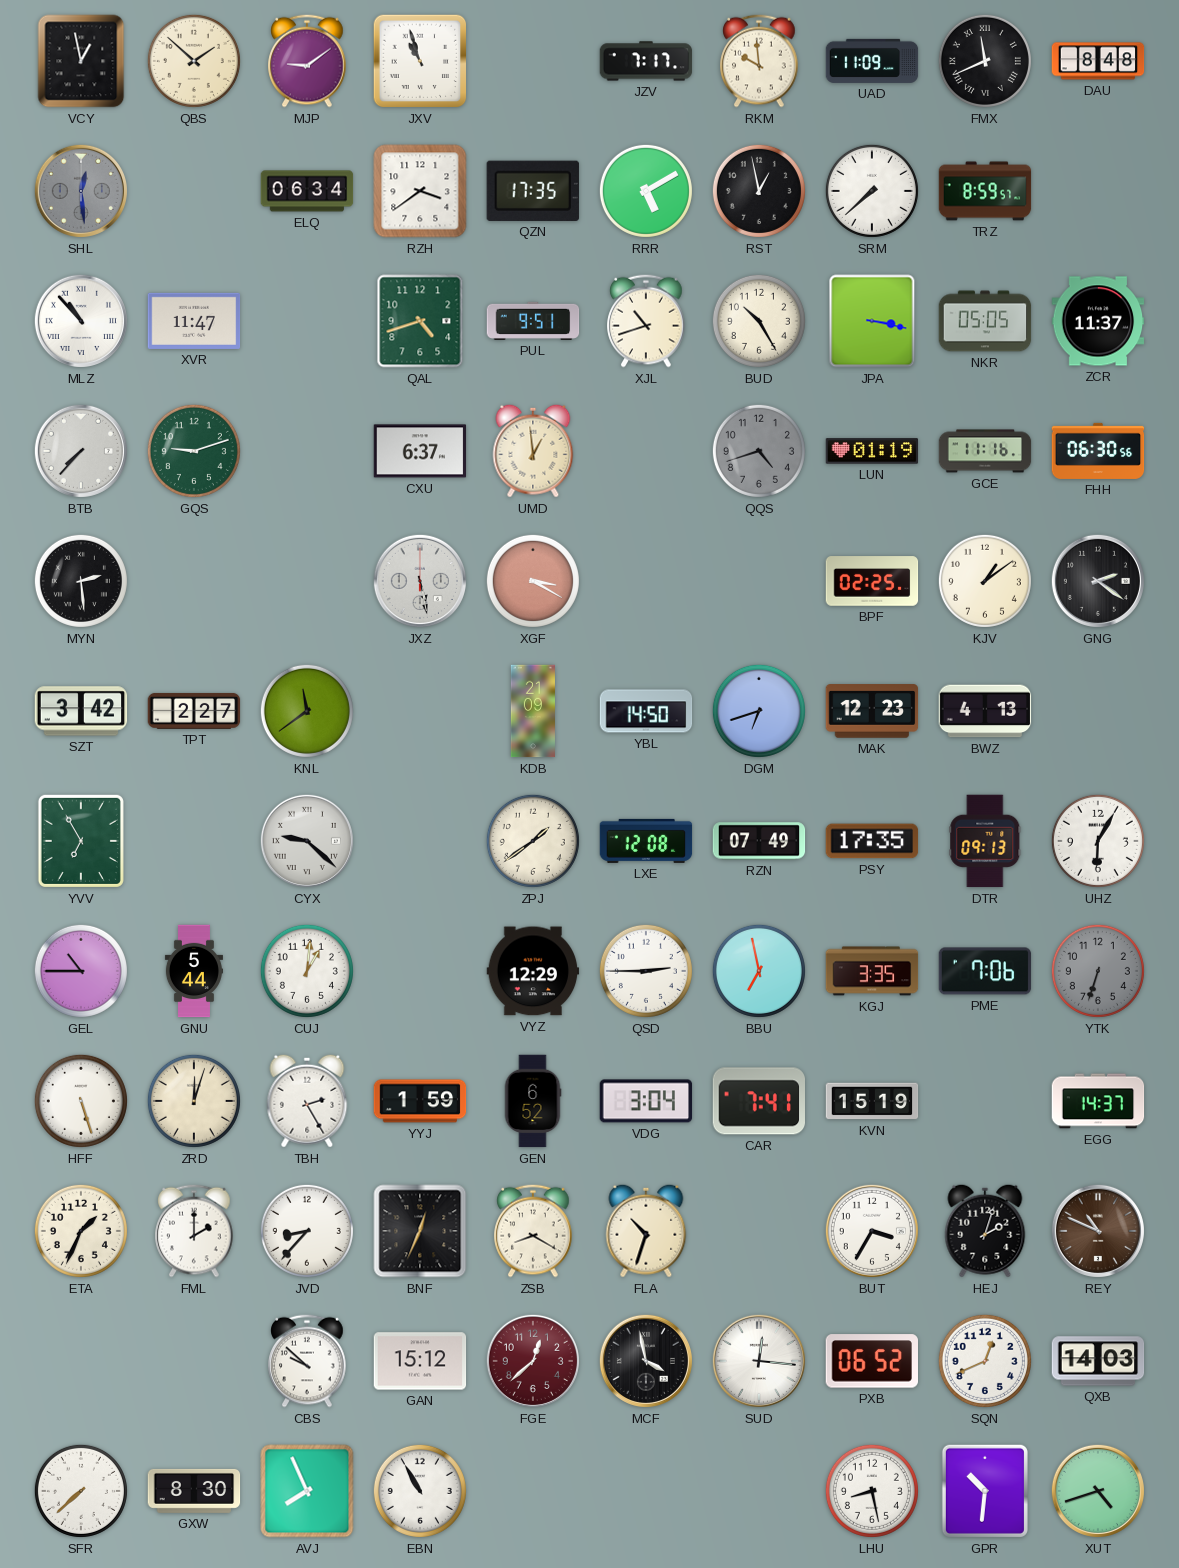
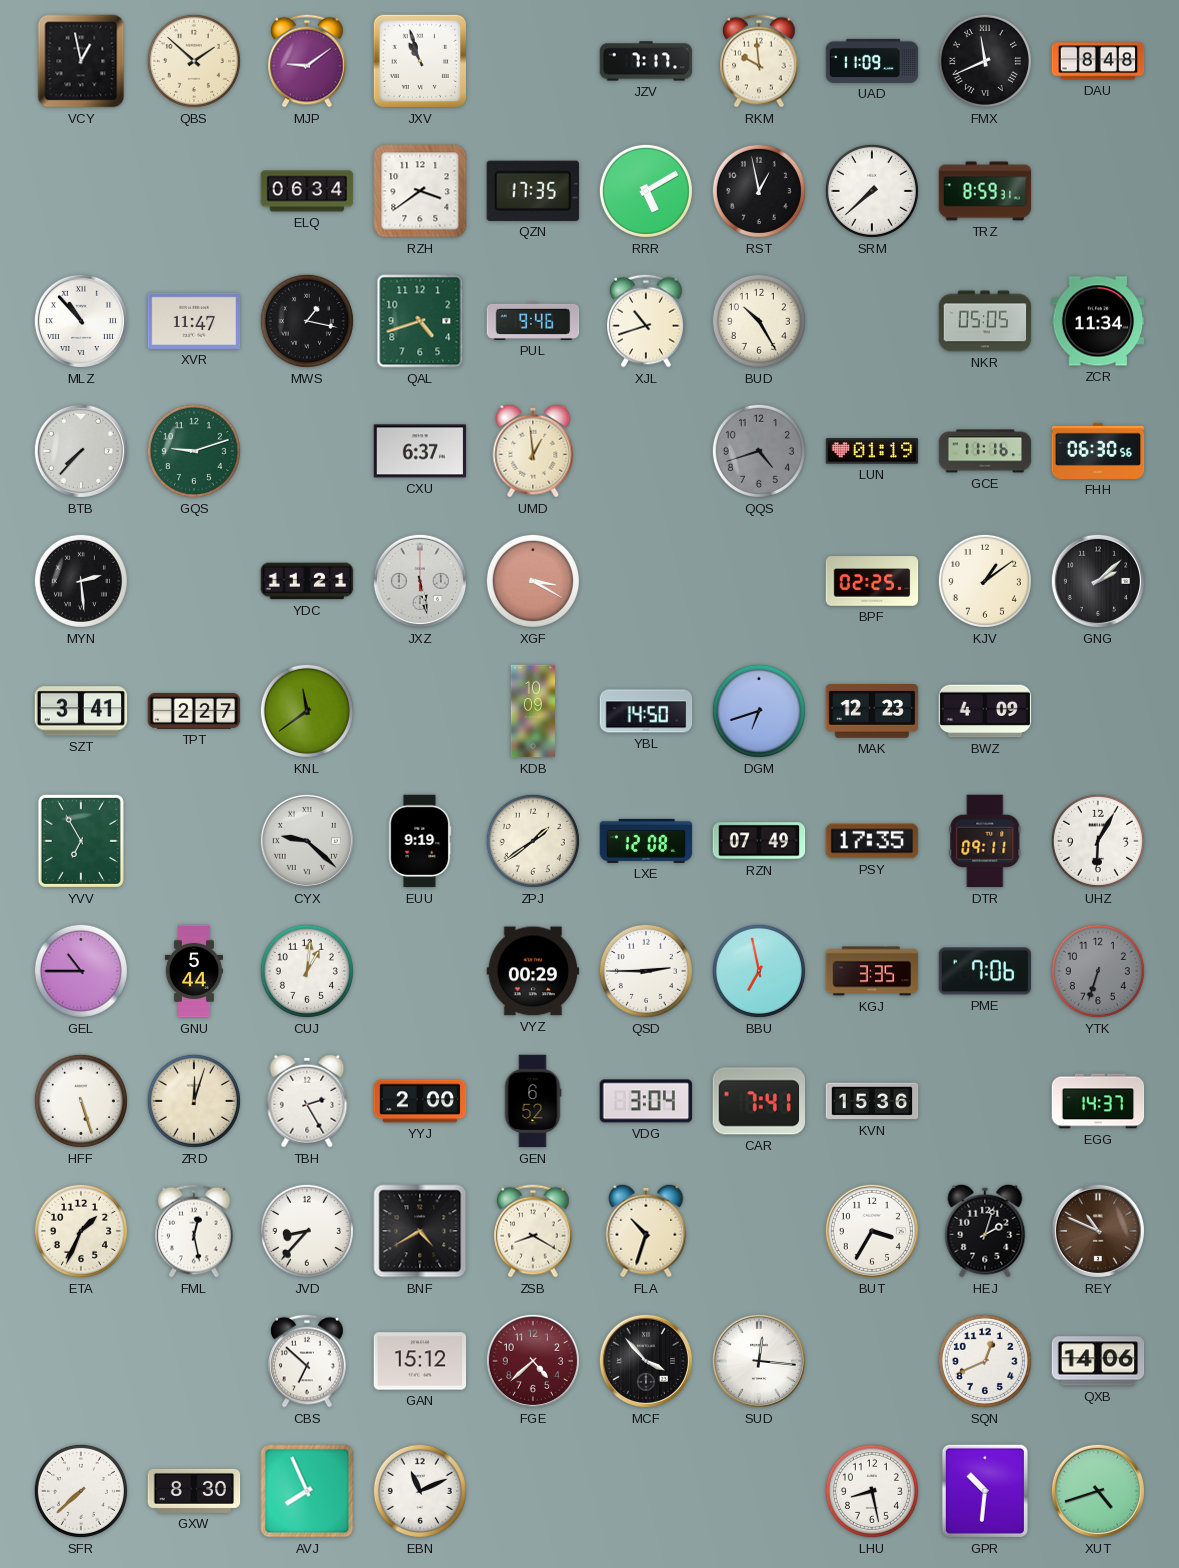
SHL: 12:29 -> none
TRZ: 8:59:57 -> 8:59:31
MWS: none -> 1:17
PUL: 9:51 -> 9:46
JPA: 3:17 -> none
ZCR: 11:37 -> 11:34
YDC: none -> 11:21
GNG: 2:21 -> 2:08
SZT: 3:42 -> 3:41
KDB: 21:09 -> 10:09
BWZ: 4:13 -> 4:09
EUU: none -> 9:19
DTR: 09:13 -> 09:11
VYZ: 12:29 -> 00:29
YYJ: 1:59 -> 2:00
KVN: 15:19 -> 15:36
FML: 2:00 -> 12:28
BNF: 12:34 -> 4:40
CBS: 9:52 -> 6:52
FGE: 12:38 -> 4:38
MCF: 3:58 -> 3:53
PXB: 06:52 -> none
QXB: 14:03 -> 14:06
EBN: 10:55 -> 11:11
